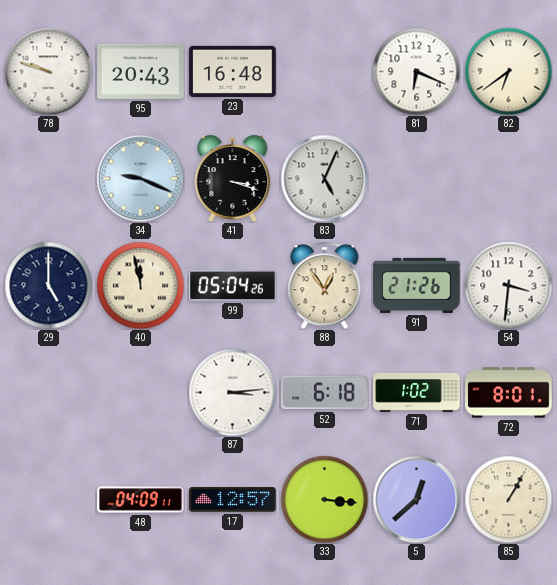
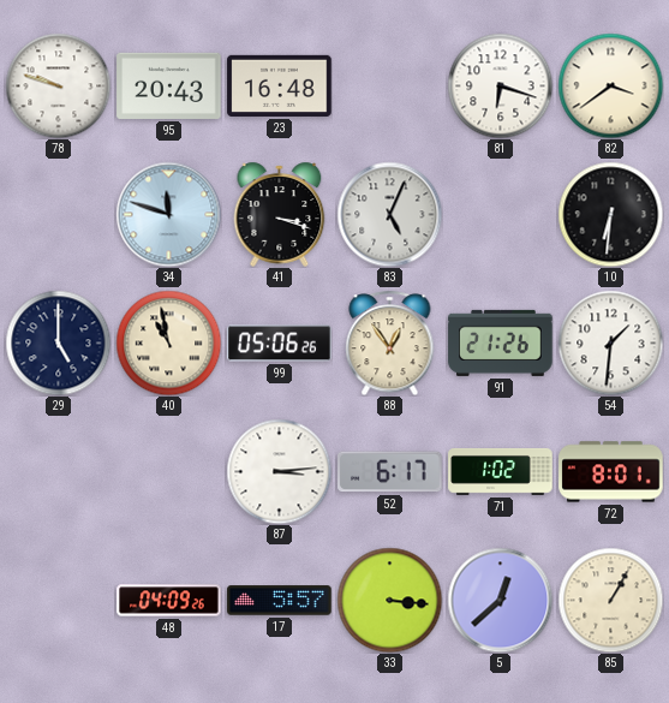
81: 6:19 -> 6:18
82: 6:39 -> 3:39
34: 9:19 -> 11:48
10: none -> 6:31
40: 11:58 -> 10:58
99: 05:04 -> 05:06
54: 3:31 -> 1:31
52: 6:18 -> 6:17
48: 04:09:11 -> 04:09:26
17: 12:57 -> 5:57
